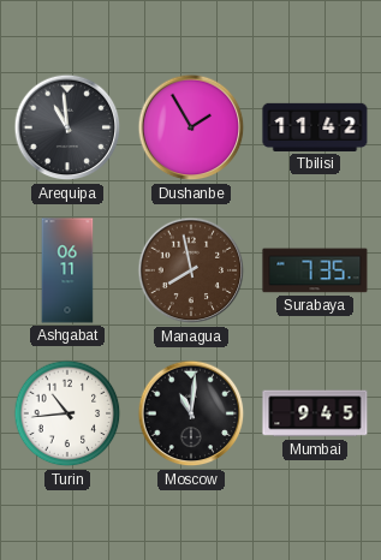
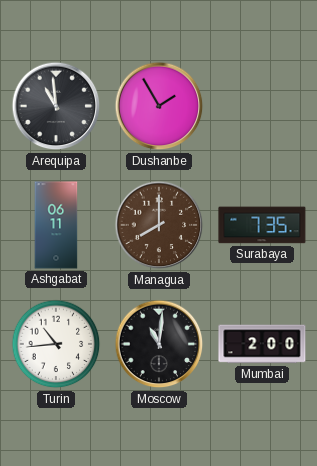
Tbilisi: 11:42 -> none
Managua: 7:58 -> 8:00
Mumbai: 9:45 -> 2:00
